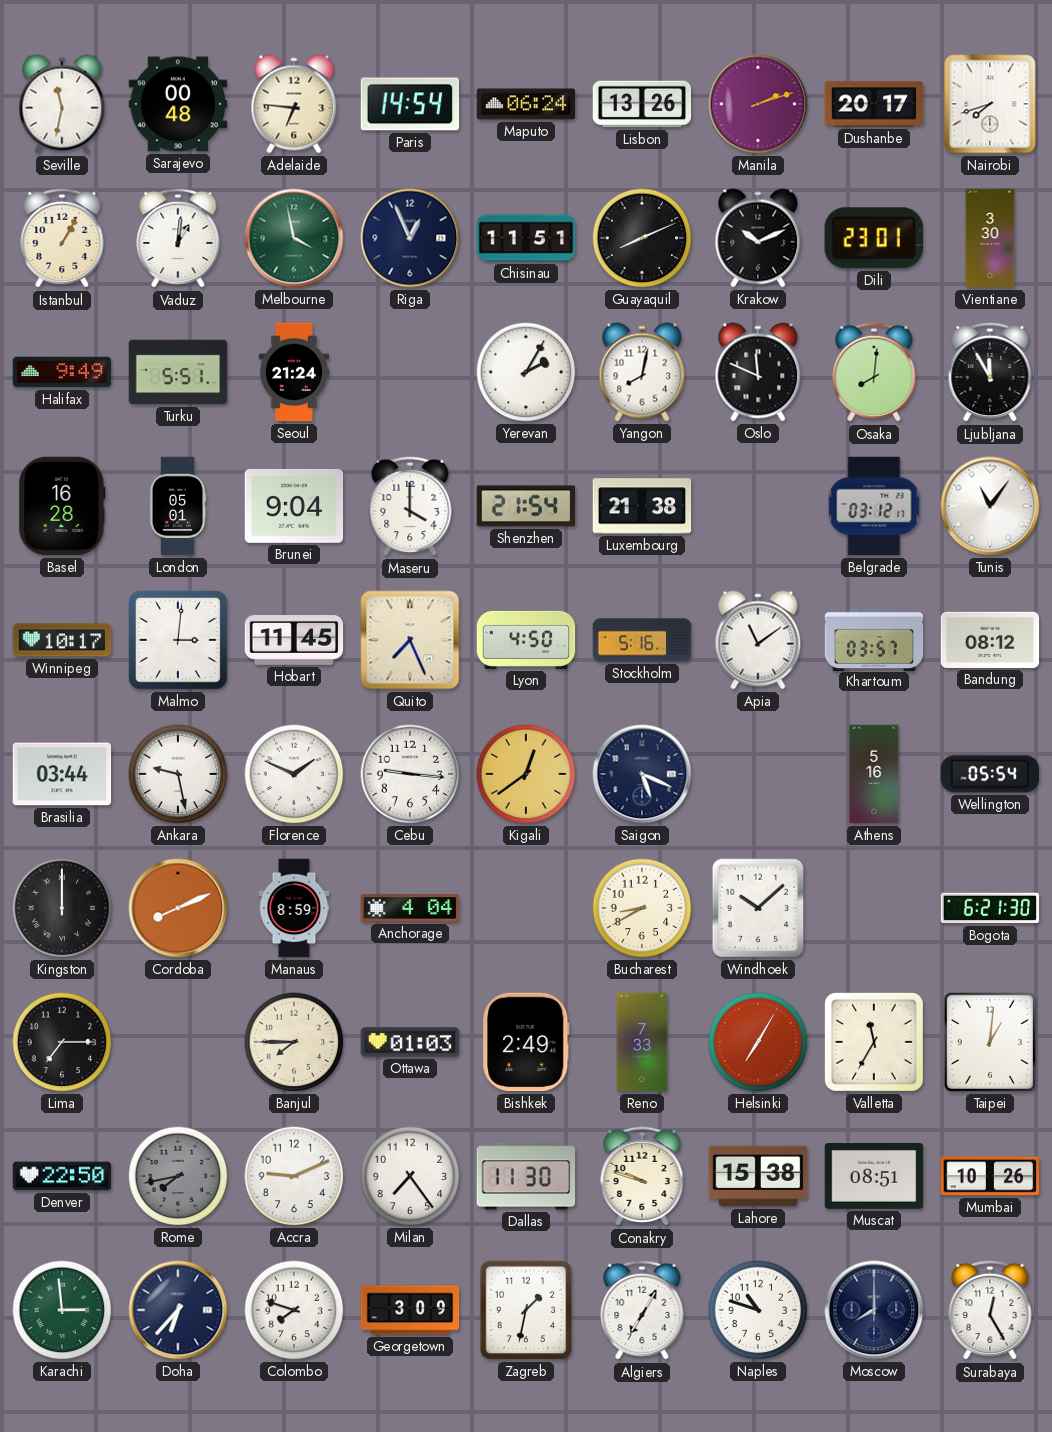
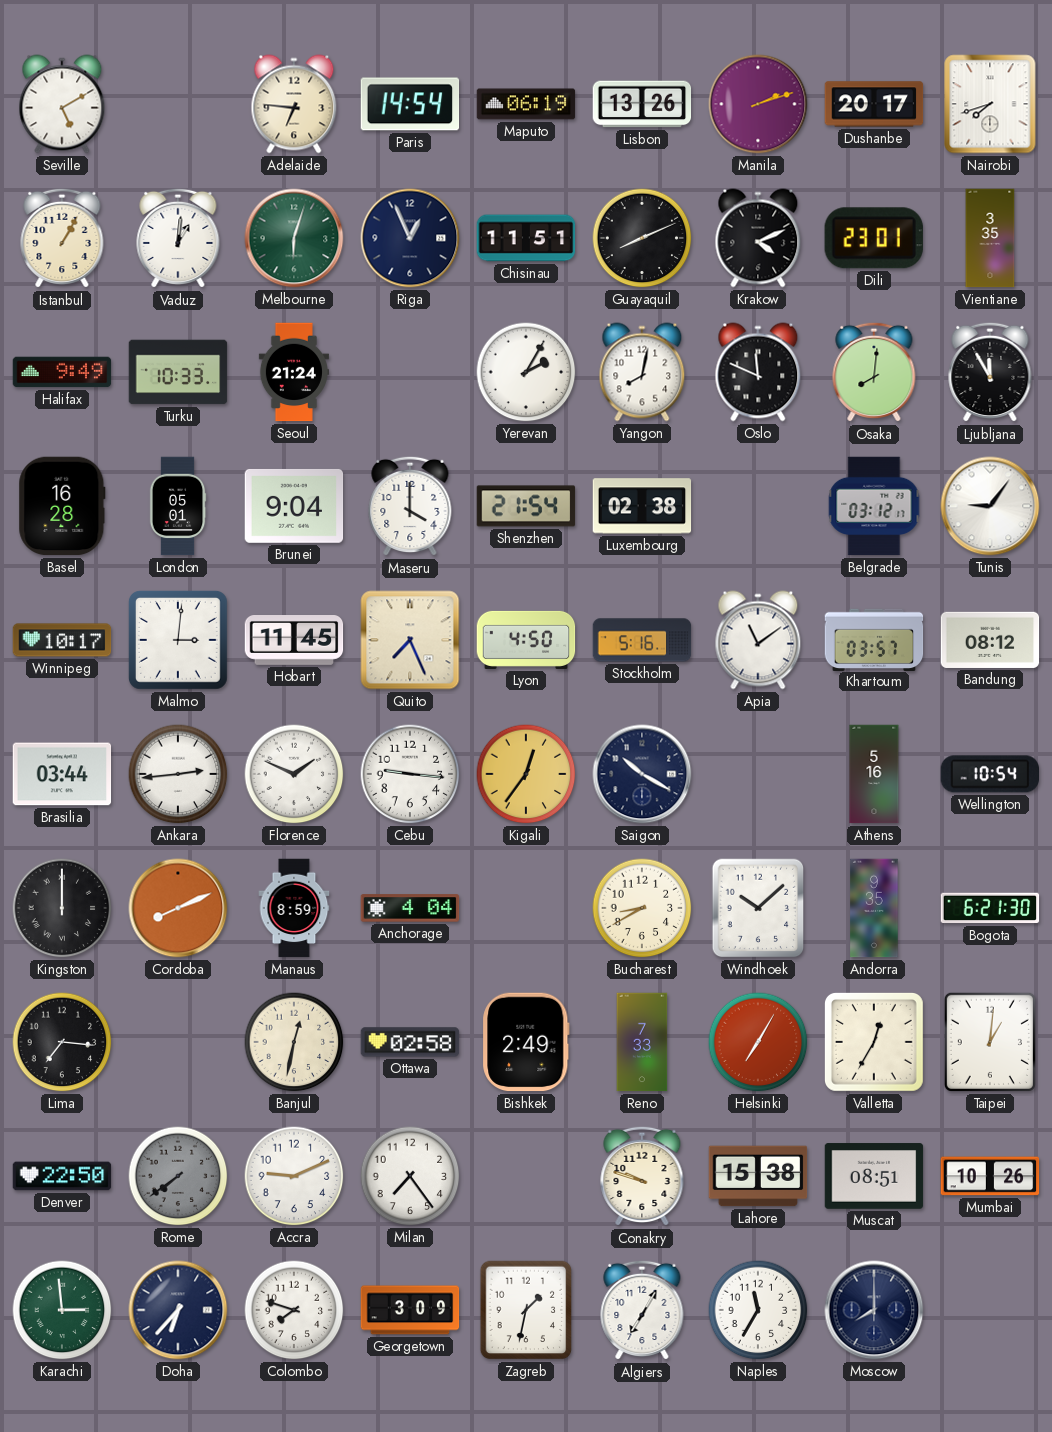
Seville: 11:32 -> 5:10
Sarajevo: 00:48 -> none
Maputo: 06:24 -> 06:19
Melbourne: 3:58 -> 6:03
Krakow: 10:11 -> 4:11
Vientiane: 3:30 -> 3:35
Turku: 5:51 -> 10:33
Luxembourg: 21:38 -> 02:38
Tunis: 11:06 -> 9:06
Ankara: 9:28 -> 2:44
Kigali: 12:39 -> 12:36
Saigon: 5:19 -> 10:20
Wellington: 05:54 -> 10:54
Andorra: none -> 9:35
Lima: 7:15 -> 7:16
Banjul: 7:45 -> 12:32
Ottawa: 01:03 -> 02:58
Valletta: 11:35 -> 12:35
Rome: 7:43 -> 7:39
Dallas: 11:30 -> none
Naples: 10:48 -> 11:35
Surabaya: 12:25 -> none
